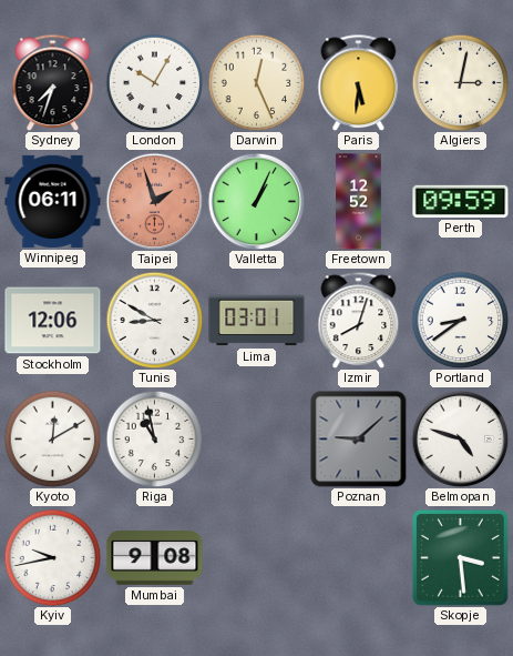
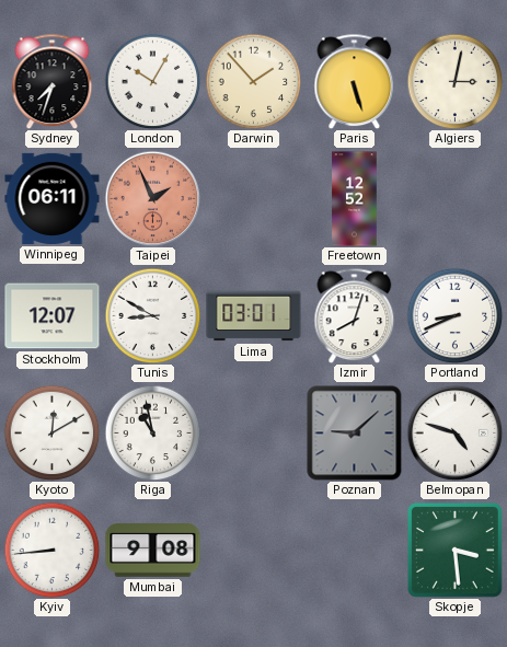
Darwin: 12:26 -> 1:53
Paris: 5:31 -> 5:27
Taipei: 1:57 -> 1:56
Valletta: 1:04 -> none
Perth: 09:59 -> none
Stockholm: 12:06 -> 12:07
Portland: 8:39 -> 8:41
Kyiv: 9:43 -> 8:44
